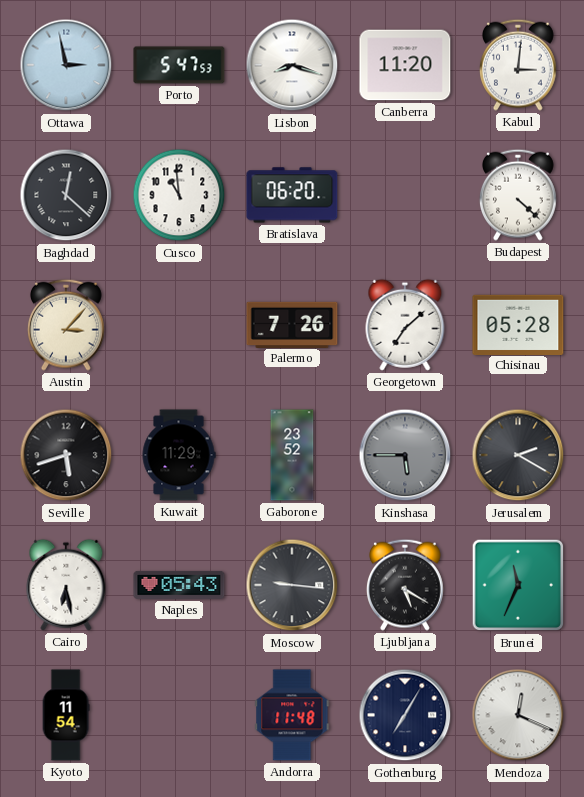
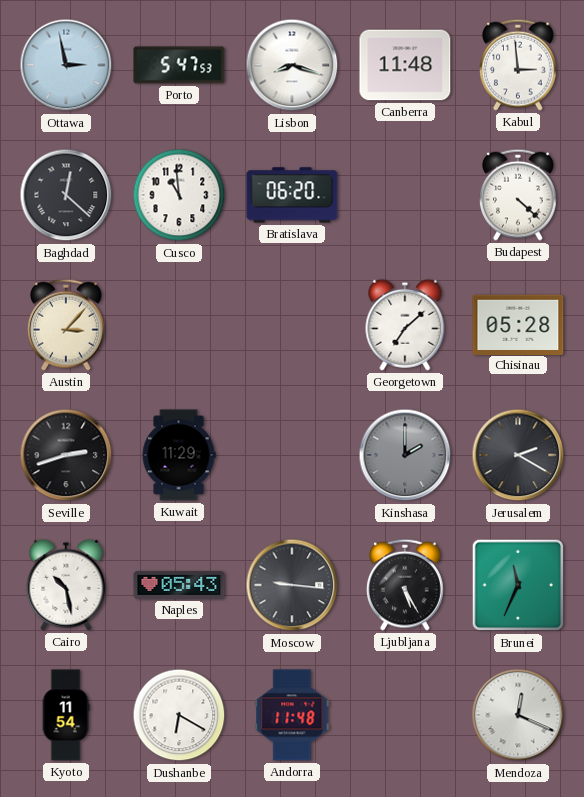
Canberra: 11:20 -> 11:48
Kabul: 3:01 -> 2:59
Palermo: 7:26 -> none
Seville: 5:42 -> 2:42
Gaborone: 23:52 -> none
Kinshasa: 5:45 -> 2:00
Cairo: 6:28 -> 10:28
Ljubljana: 5:20 -> 5:25
Dushanbe: none -> 6:20
Gothenburg: 7:05 -> none
